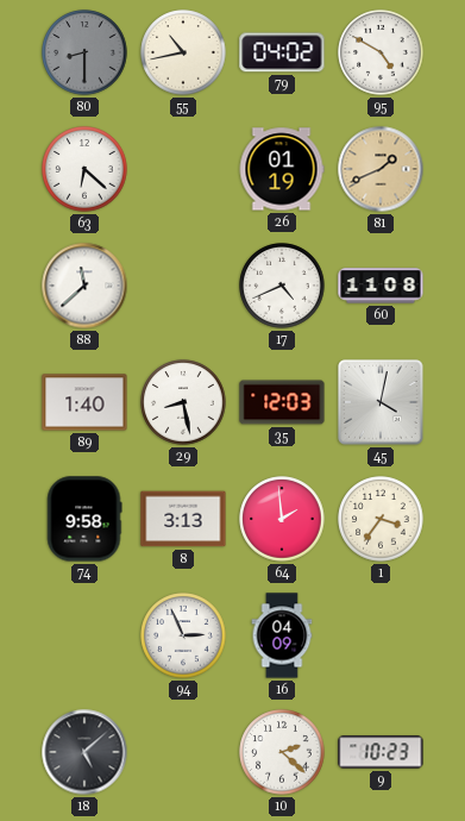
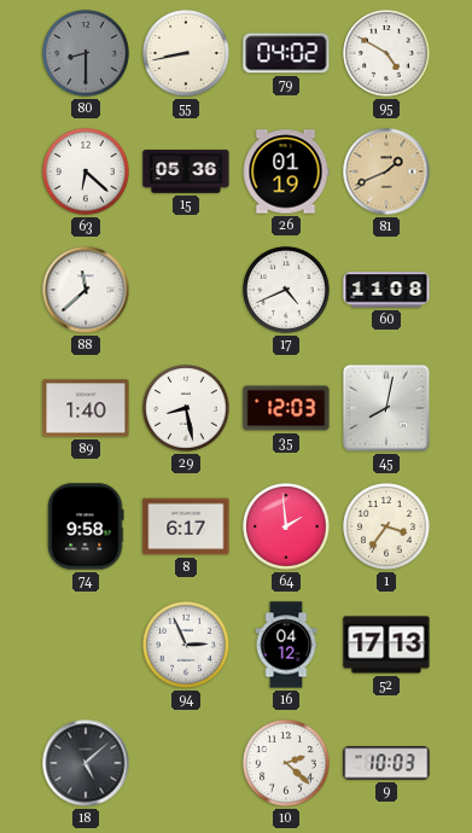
55: 10:43 -> 8:43
15: none -> 05:36
45: 4:02 -> 8:02
8: 3:13 -> 6:17
16: 04:09 -> 04:12
52: none -> 17:13
9: 10:23 -> 10:03
